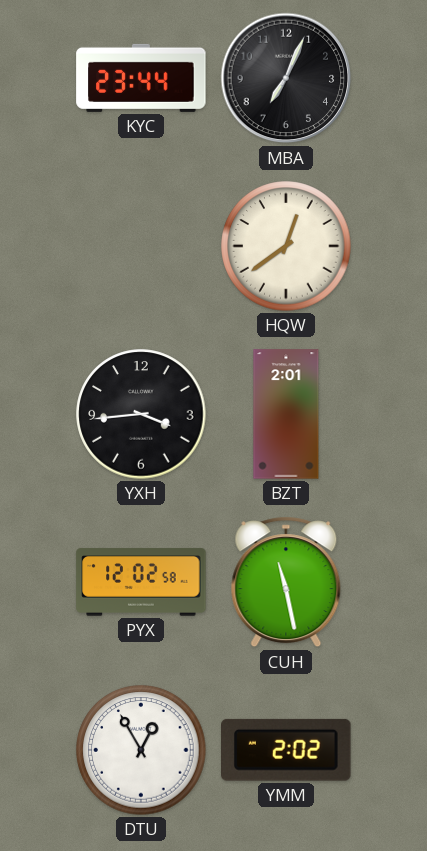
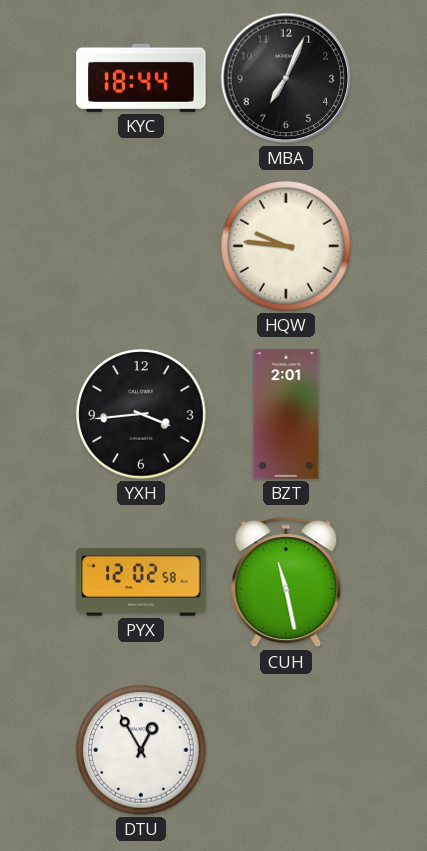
KYC: 23:44 -> 18:44
HQW: 12:39 -> 9:46
YMM: 2:02 -> none
